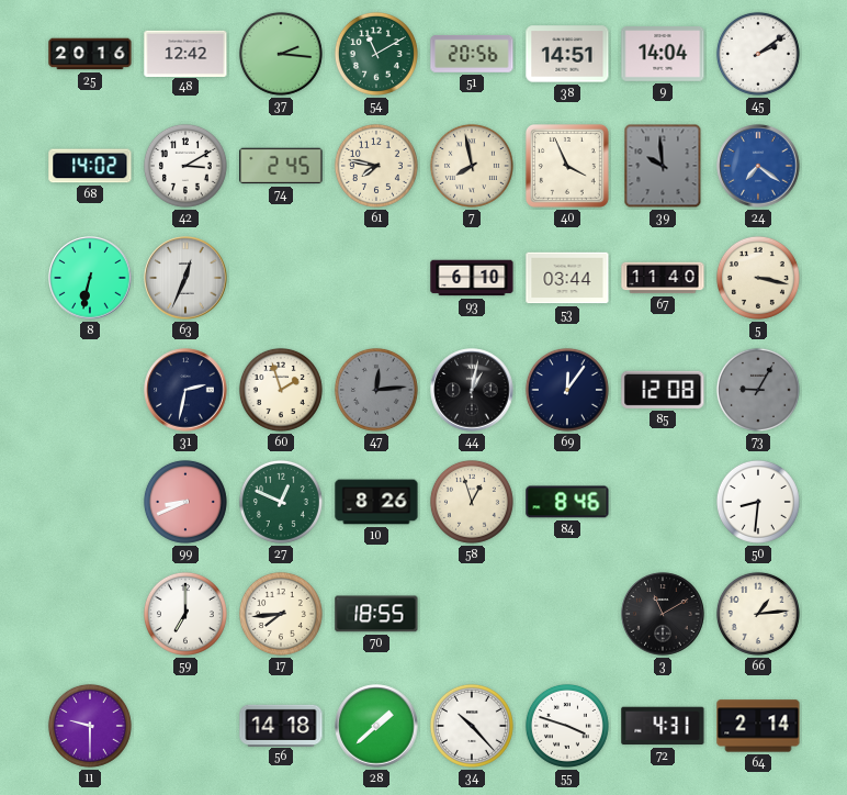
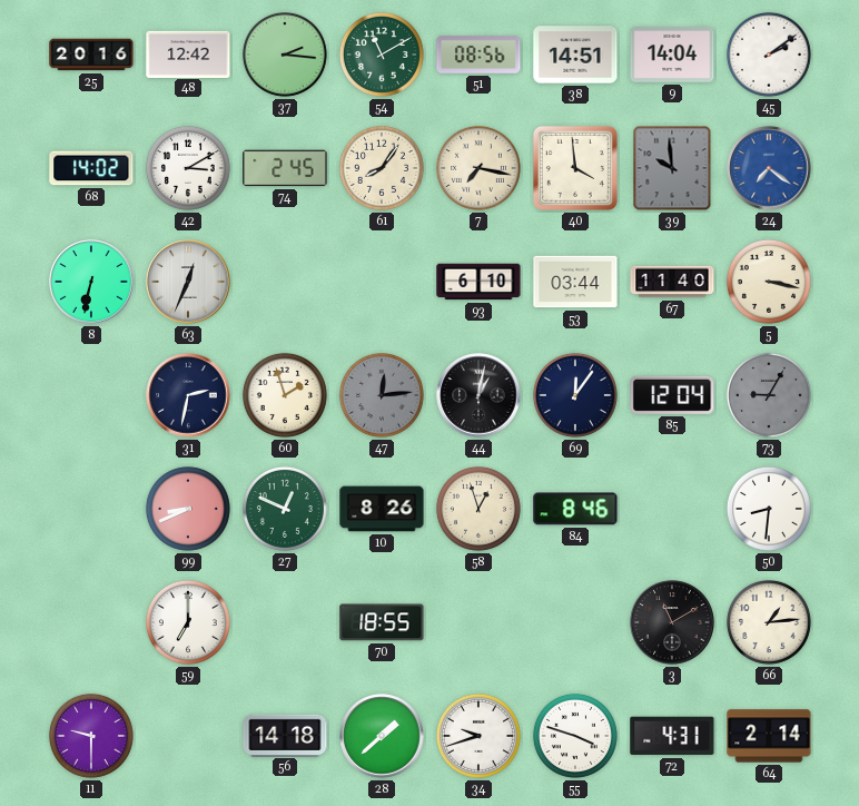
51: 20:56 -> 08:56
61: 7:47 -> 8:06
7: 7:58 -> 7:17
40: 3:56 -> 3:59
85: 12:08 -> 12:04
17: 7:44 -> none
34: 10:23 -> 9:42
